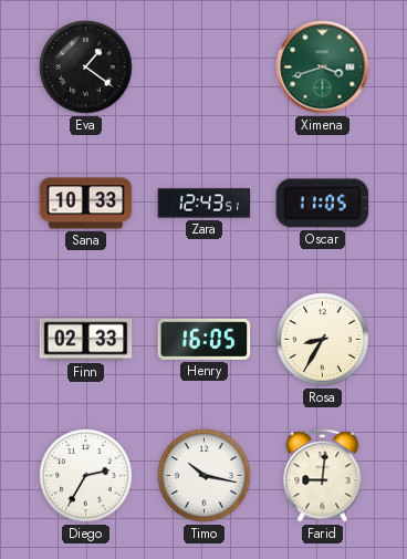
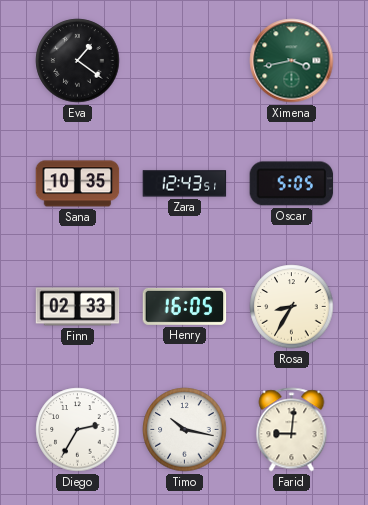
Ximena: 3:42 -> 3:43
Sana: 10:33 -> 10:35
Oscar: 11:05 -> 5:05
